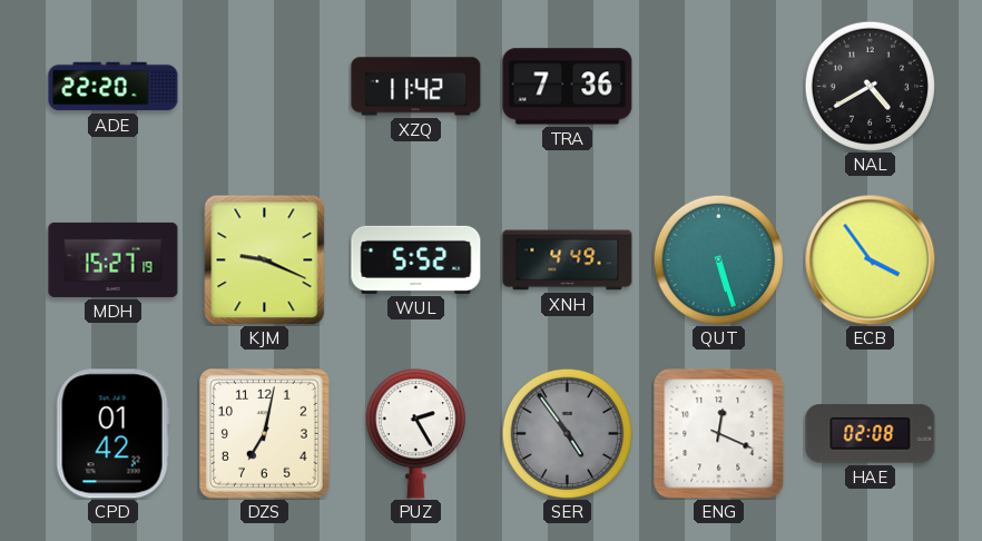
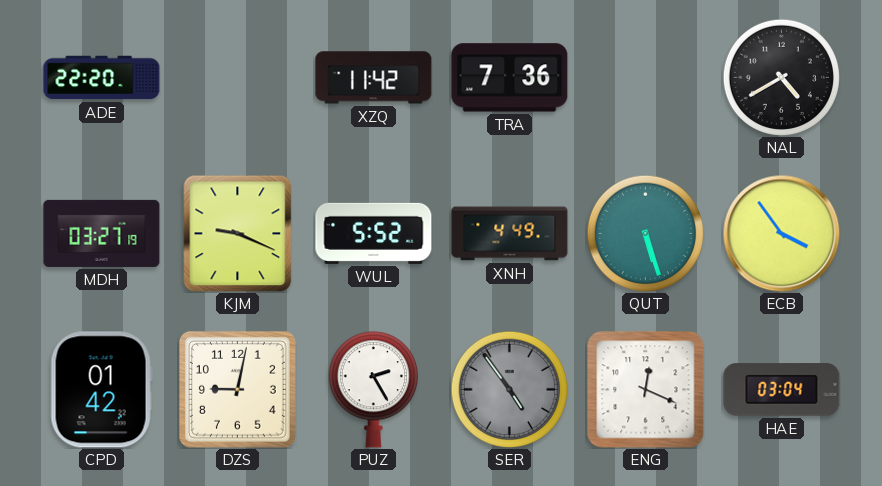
MDH: 15:27 -> 03:27
DZS: 7:02 -> 9:02
HAE: 02:08 -> 03:04
